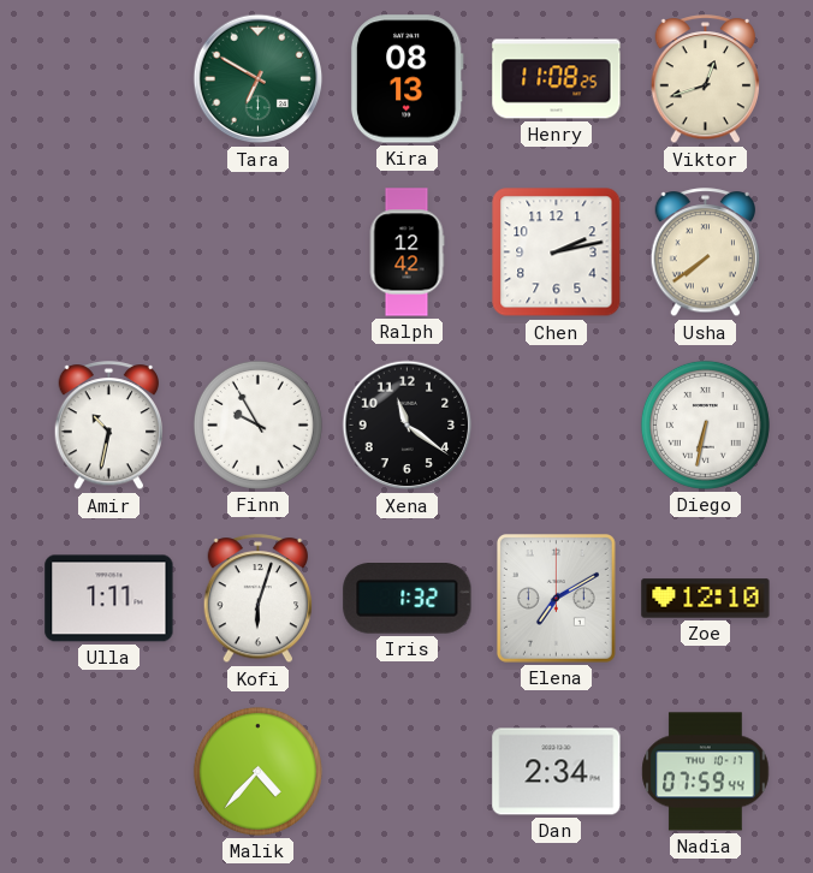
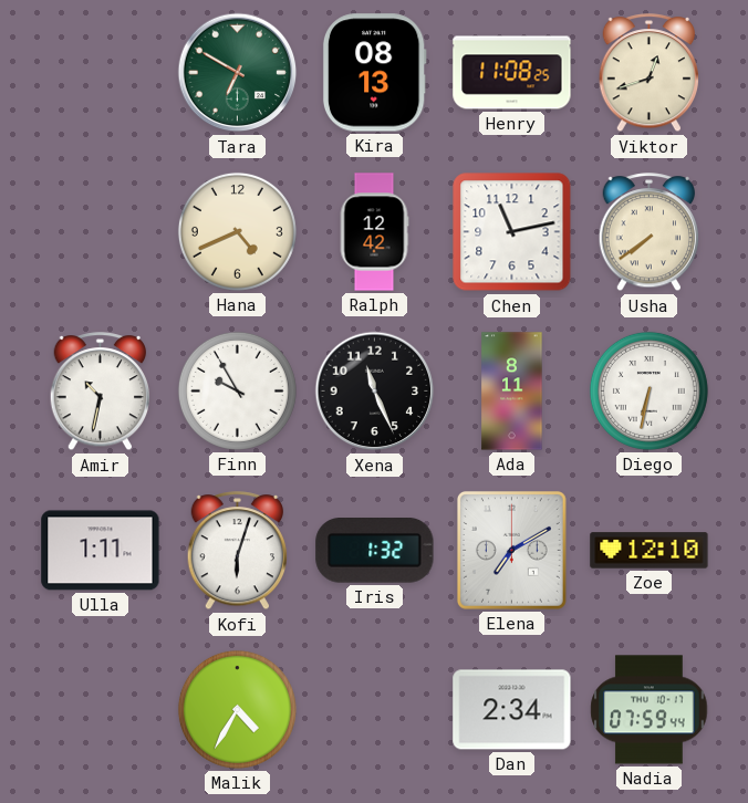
Hana: none -> 4:41
Chen: 2:13 -> 11:13
Xena: 11:21 -> 11:26
Ada: none -> 8:11
Malik: 4:37 -> 4:35
